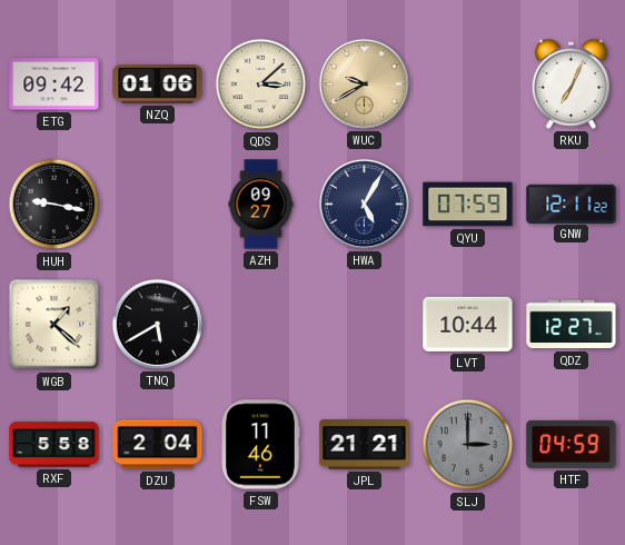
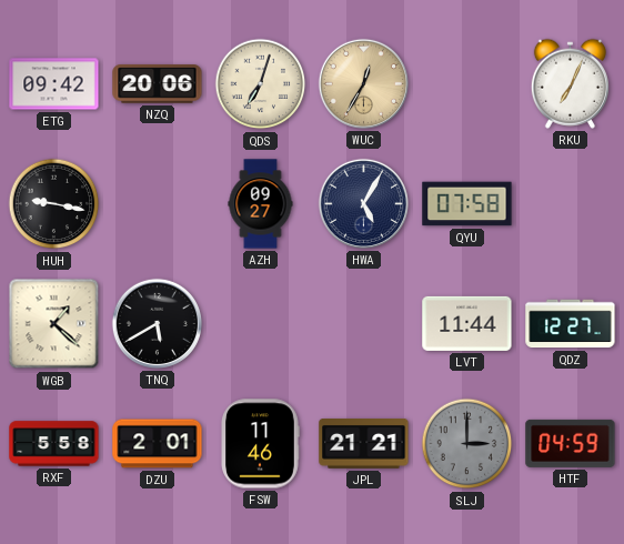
NZQ: 01:06 -> 20:06
QDS: 3:08 -> 7:03
WUC: 9:40 -> 12:35
QYU: 07:59 -> 07:58
GNW: 12:11 -> none
LVT: 10:44 -> 11:44
DZU: 2:04 -> 2:01
